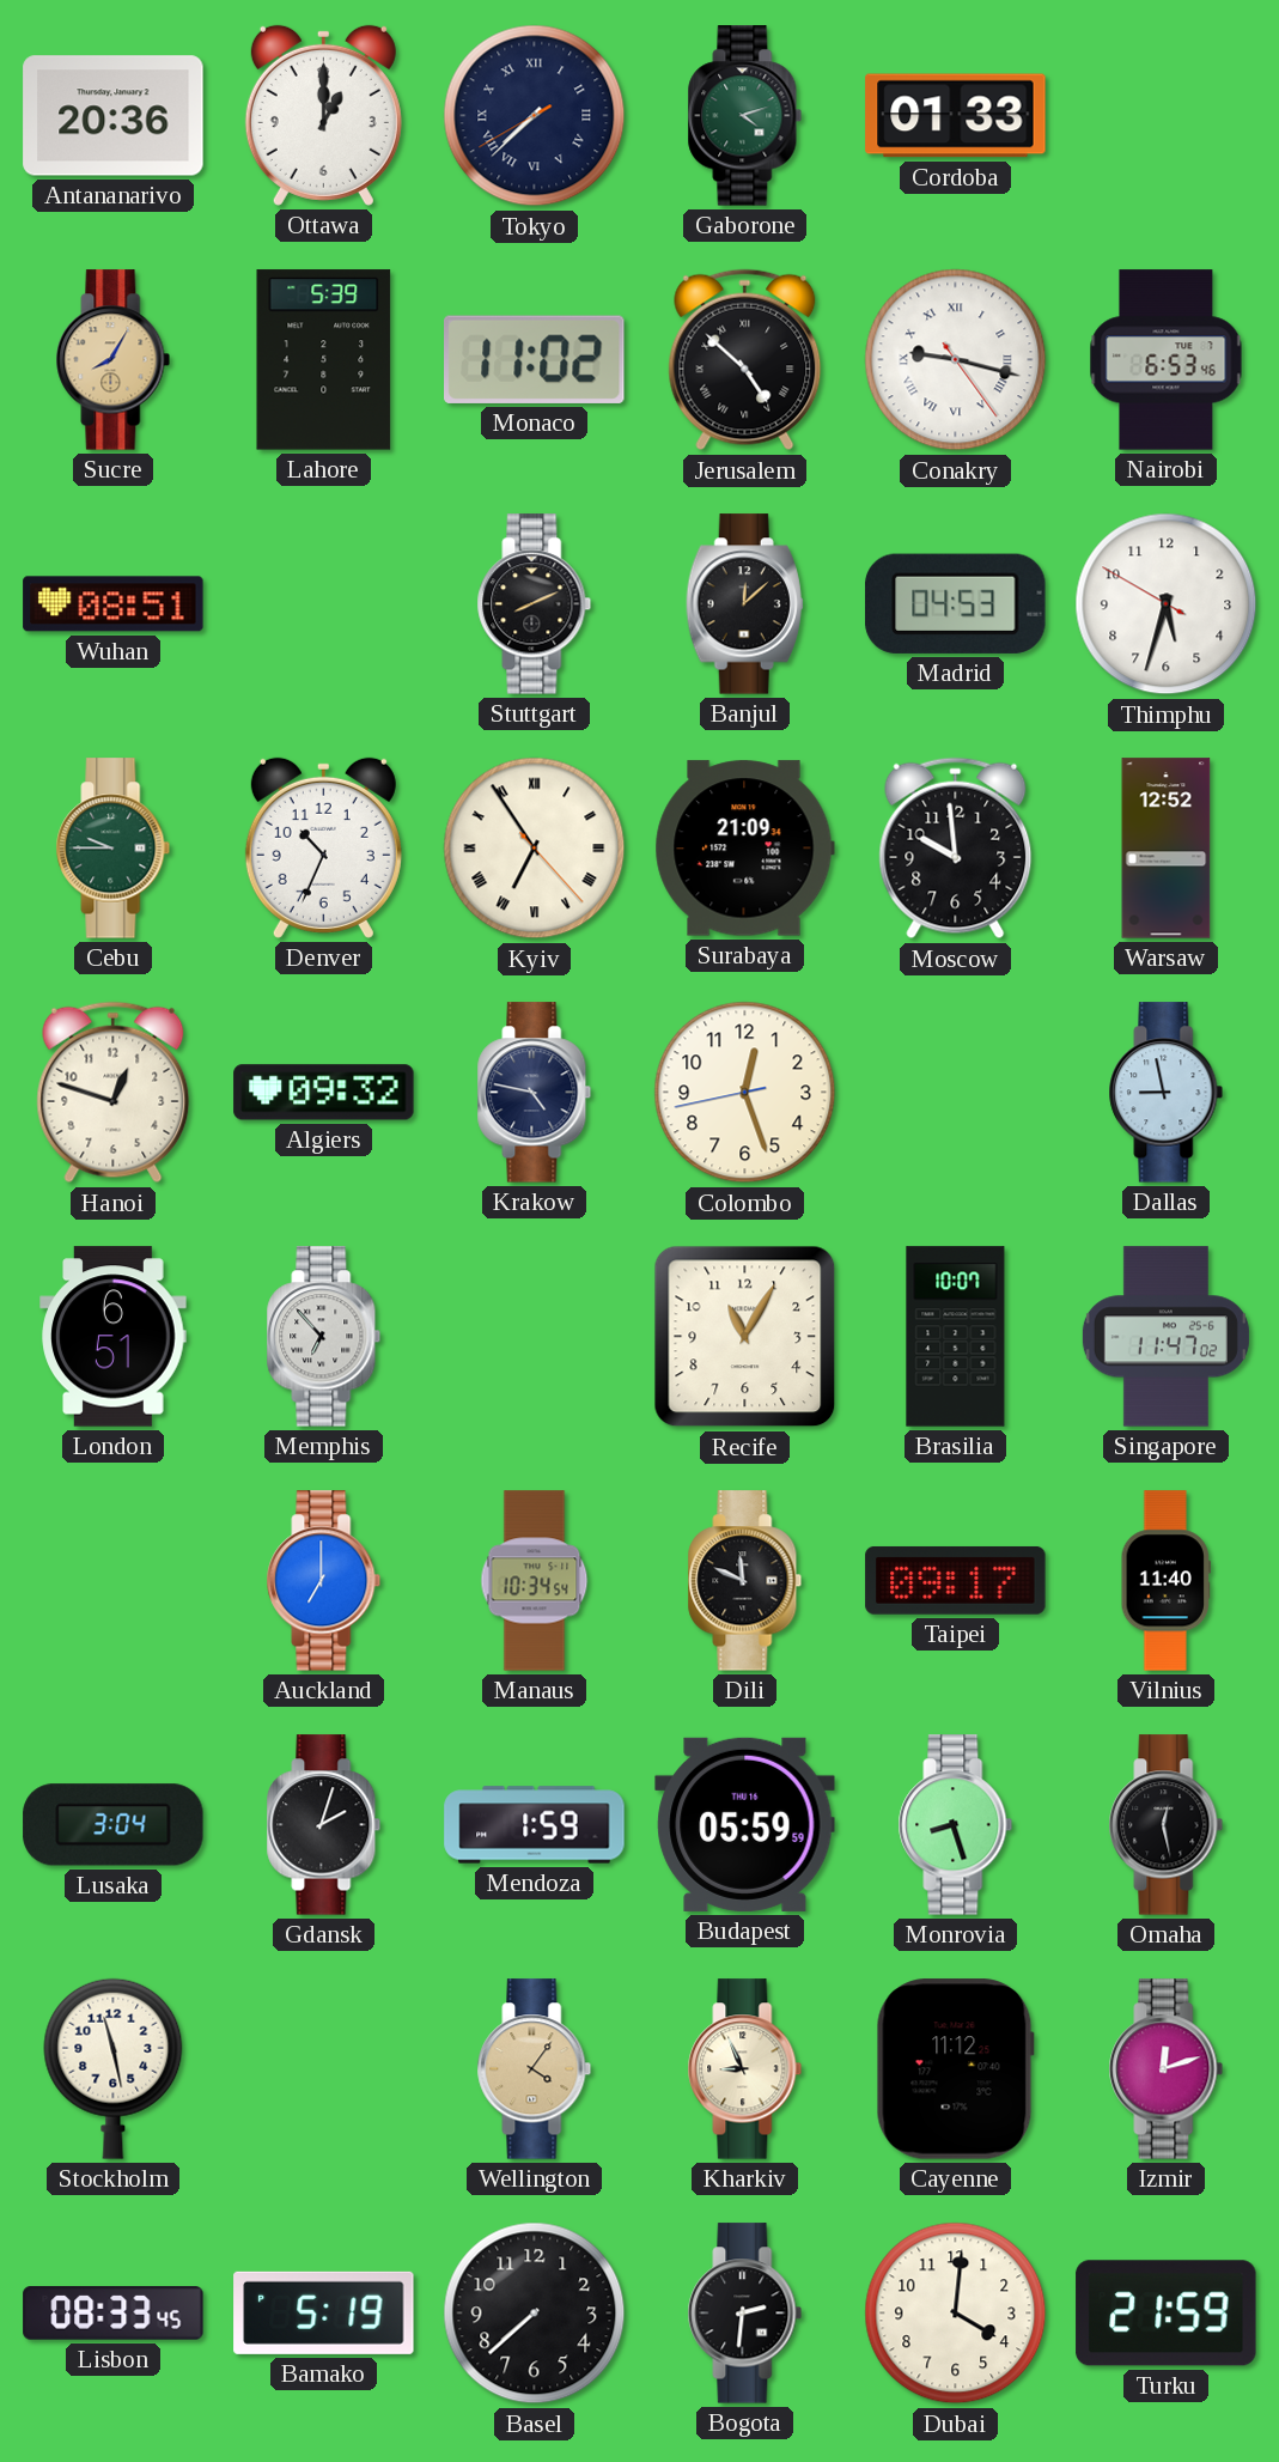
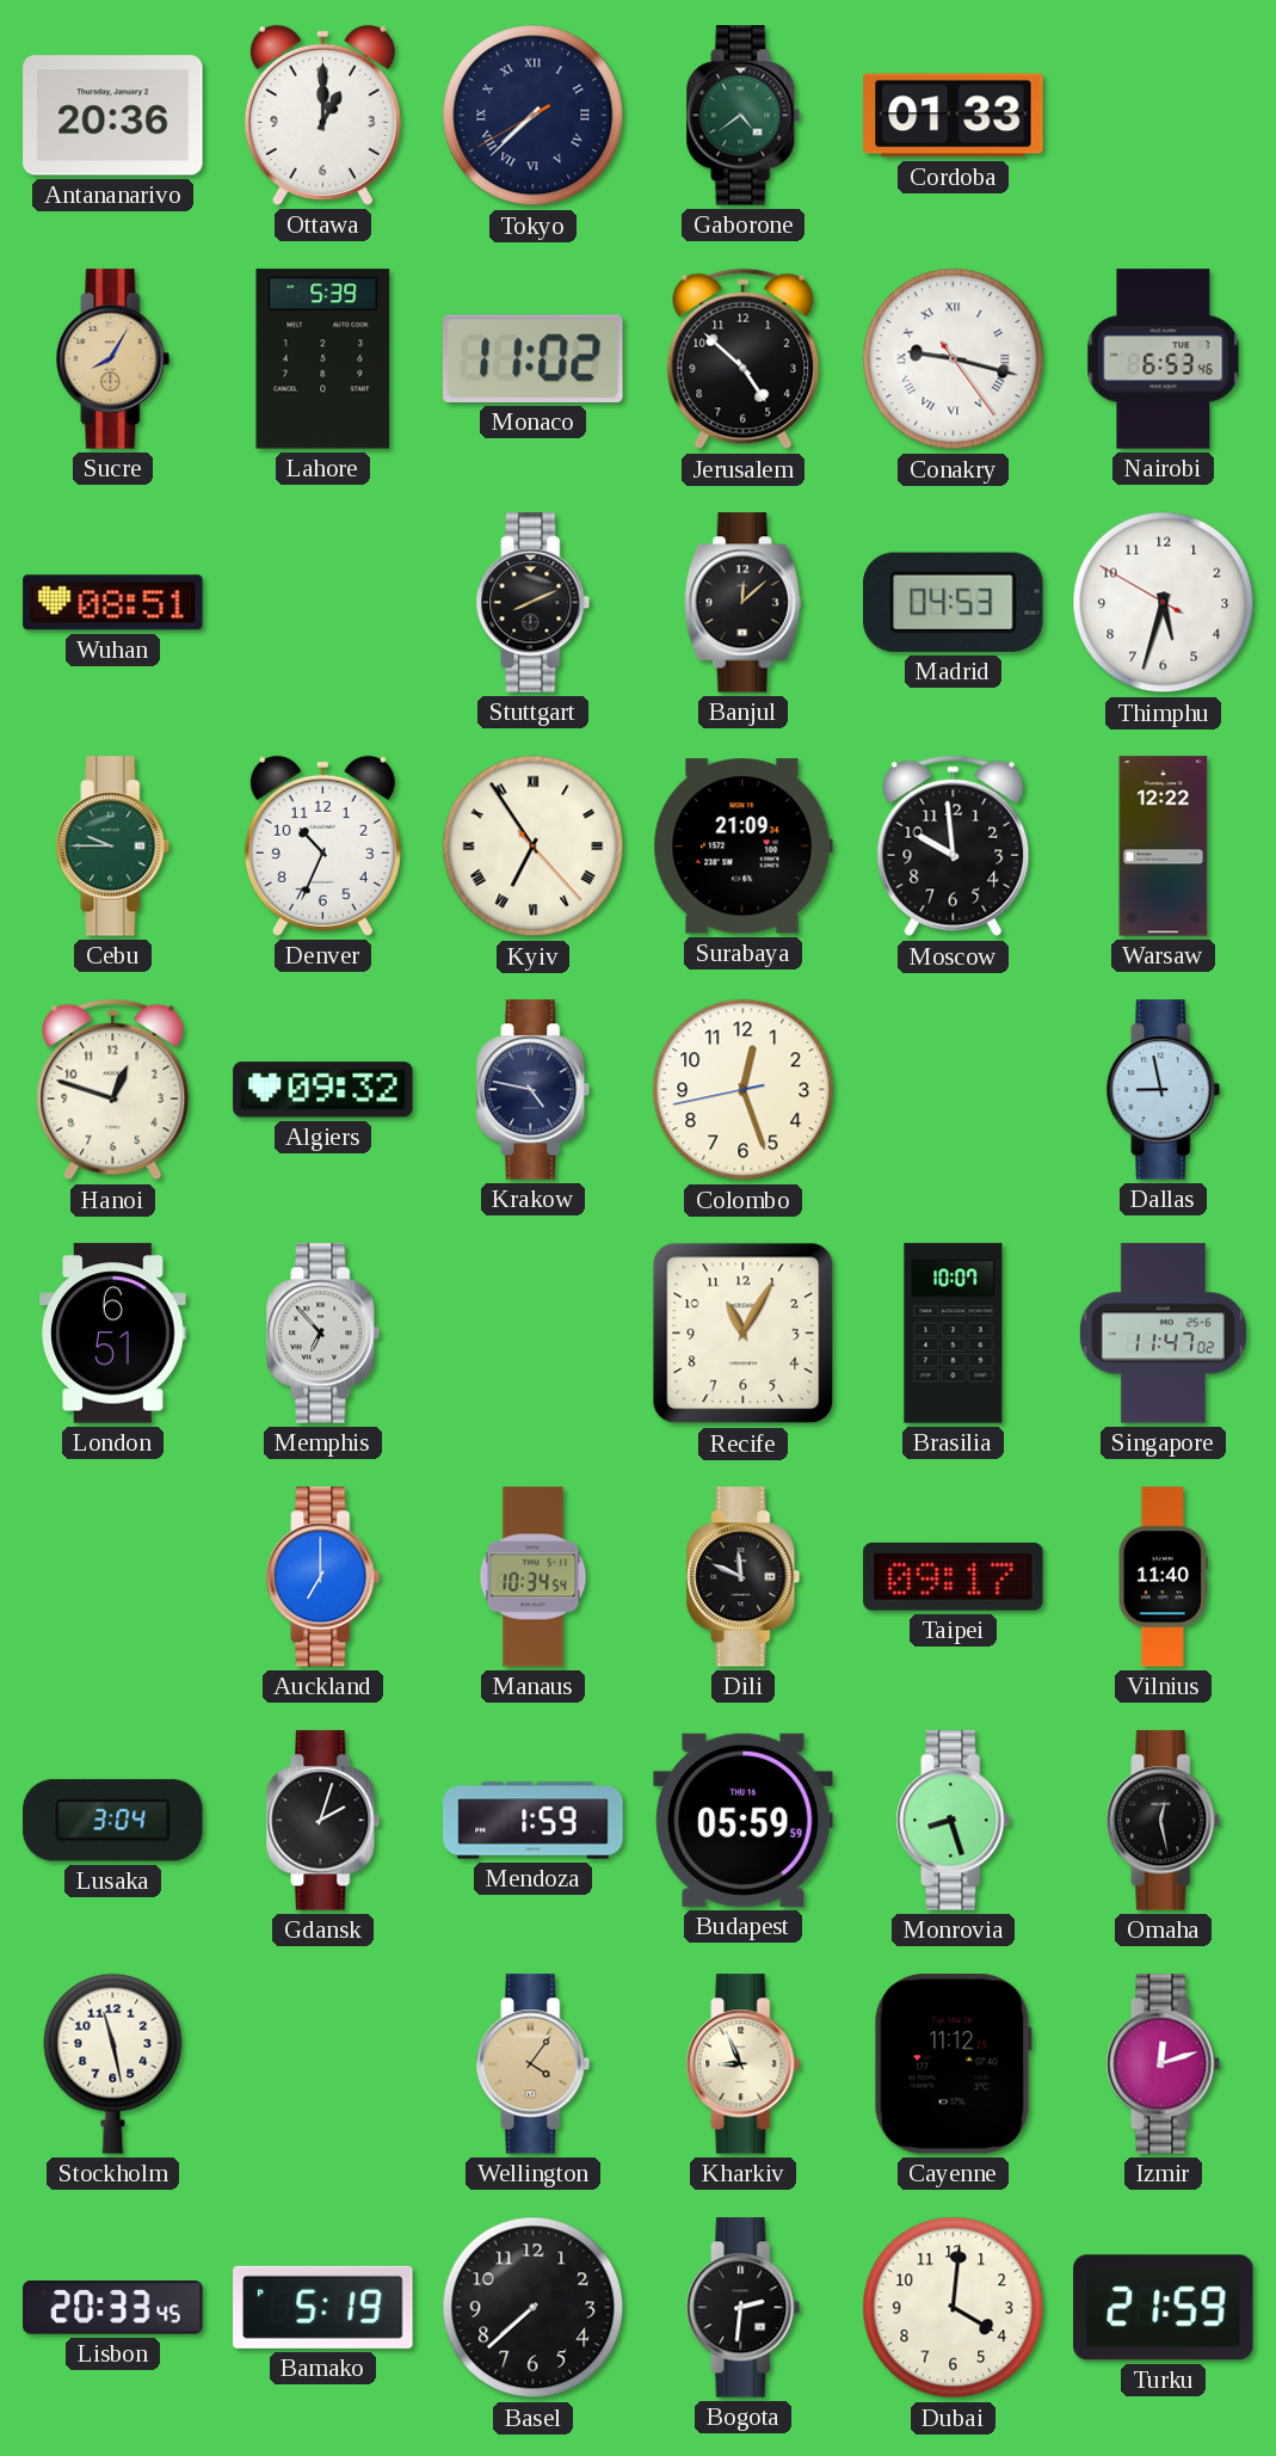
Gaborone: 4:12 -> 4:39
Jerusalem numerals: Roman -> Arabic
Warsaw: 12:52 -> 12:22
Lisbon: 08:33 -> 20:33
